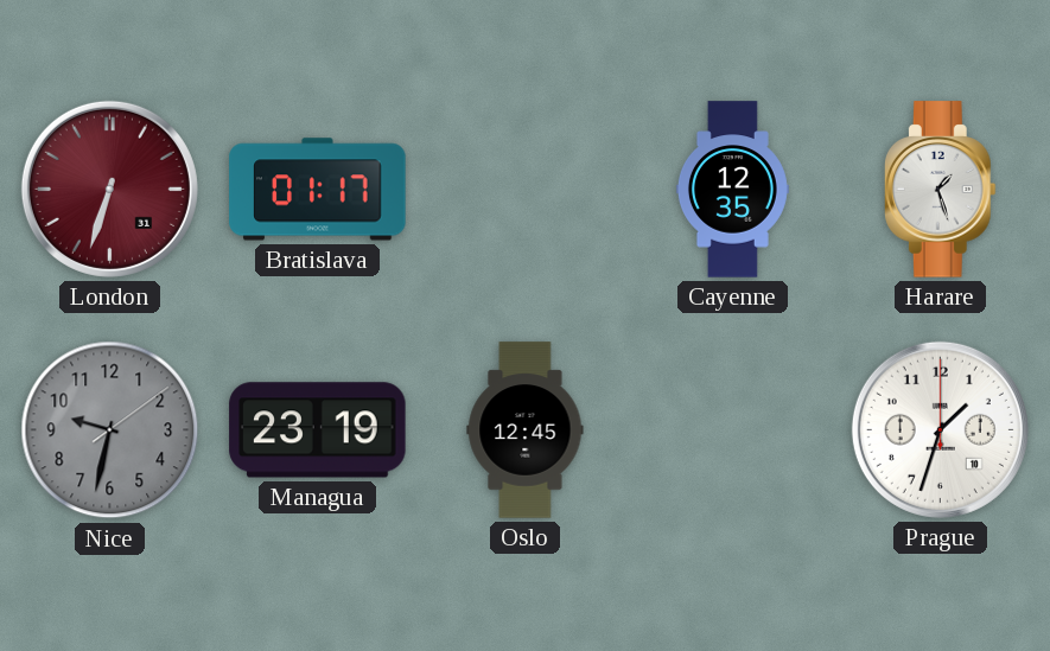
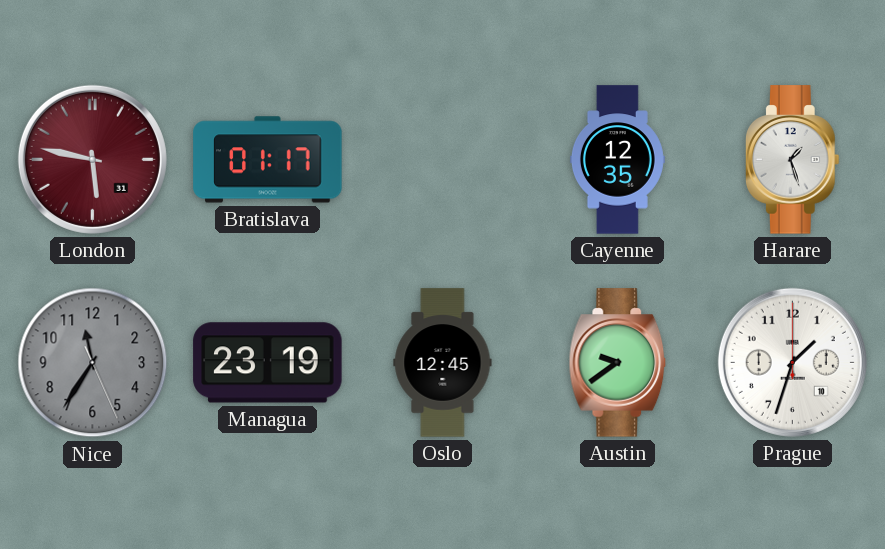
London: 6:33 -> 5:47
Nice: 9:32 -> 11:35
Austin: none -> 9:39
